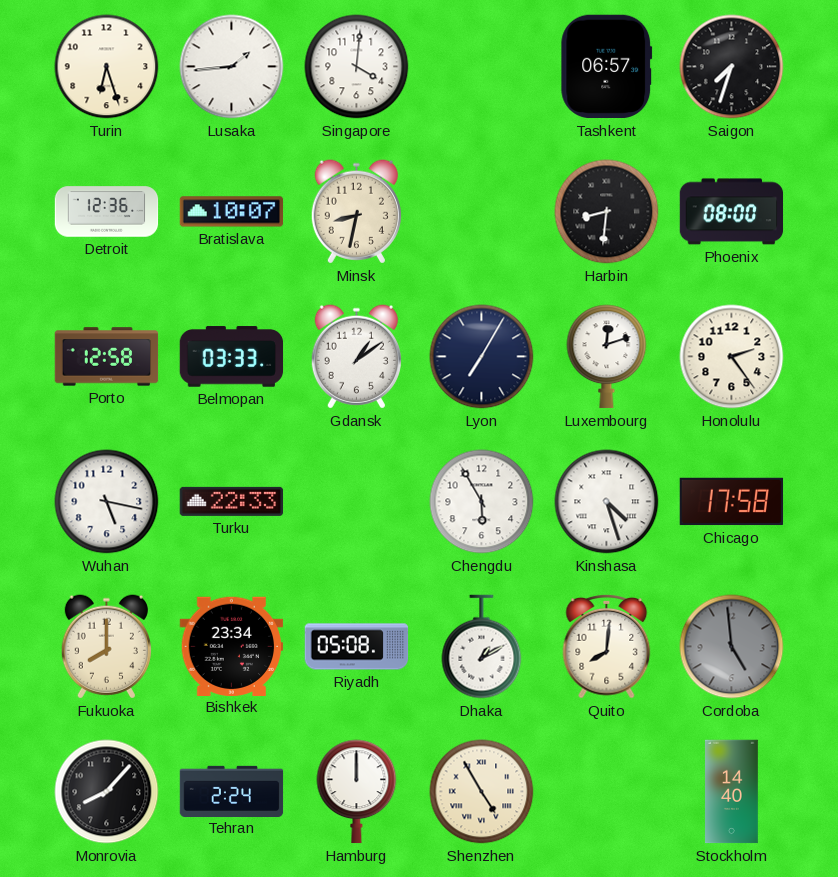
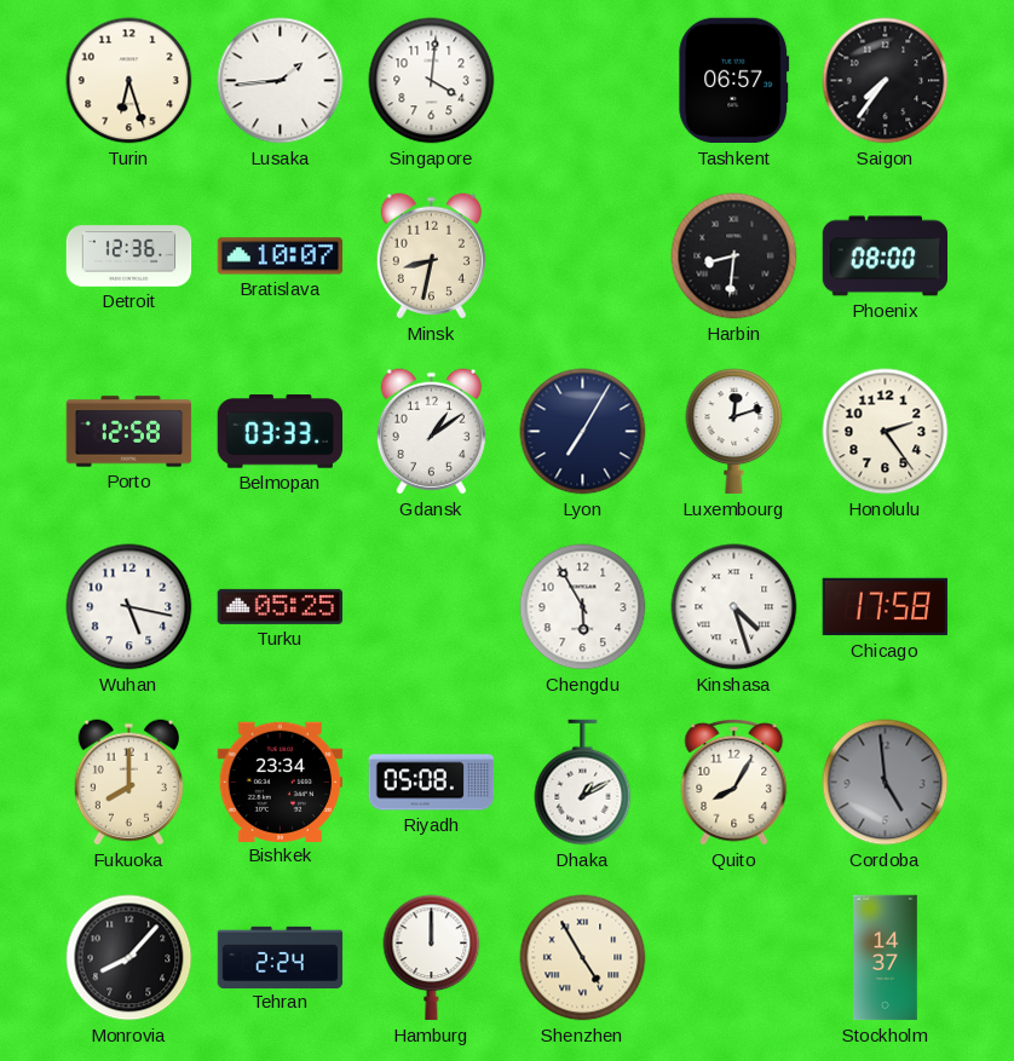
Saigon: 7:33 -> 7:36
Turku: 22:33 -> 05:25
Quito: 8:01 -> 8:05
Stockholm: 14:40 -> 14:37
